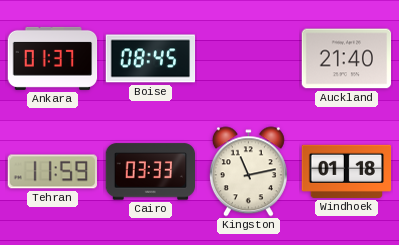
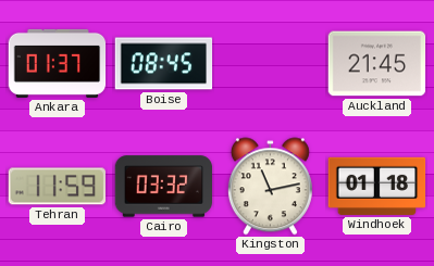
Auckland: 21:40 -> 21:45
Cairo: 03:33 -> 03:32
